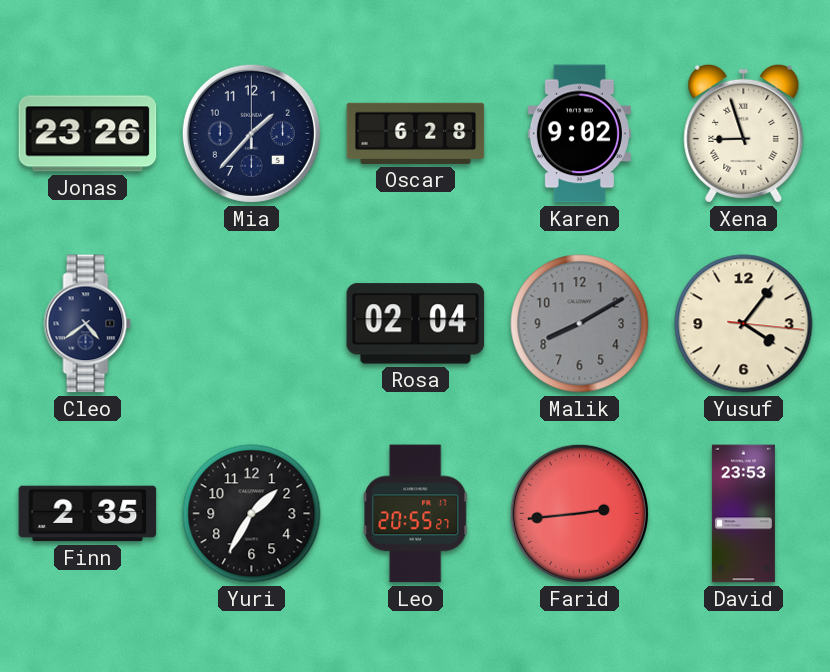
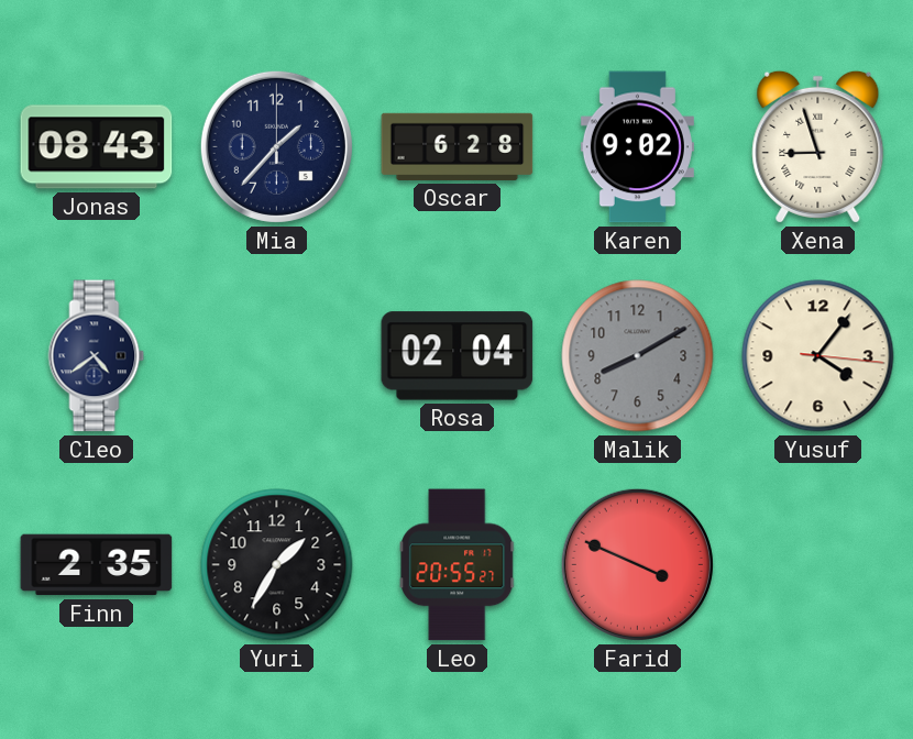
Jonas: 23:26 -> 08:43
Farid: 2:44 -> 3:49
David: 23:53 -> none
